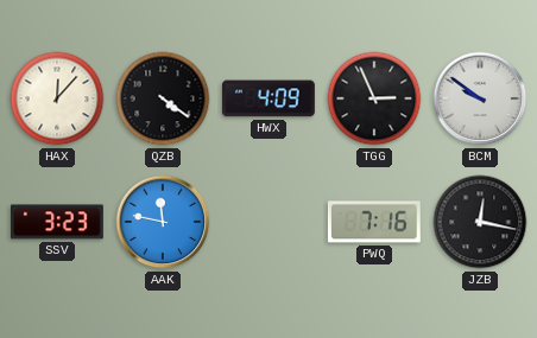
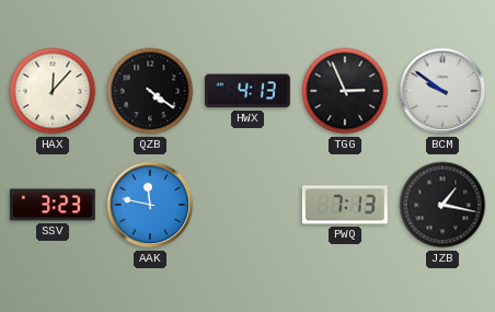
HWX: 4:09 -> 4:13
PWQ: 7:16 -> 7:13
JZB: 12:17 -> 1:17
